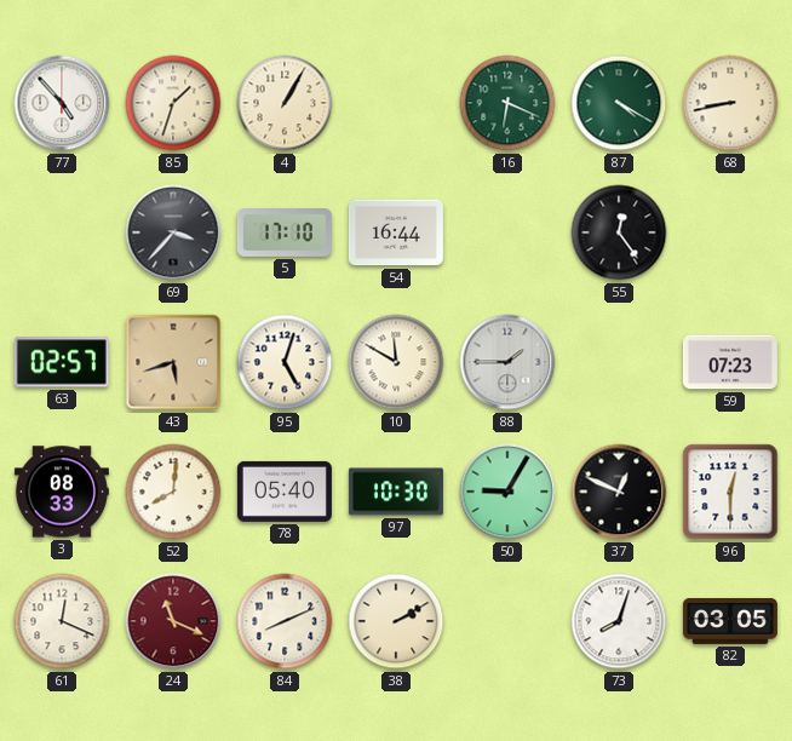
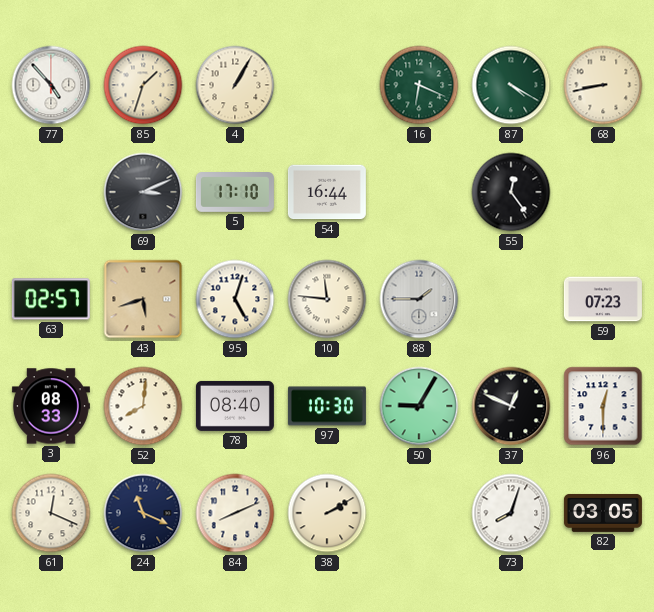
69: 3:37 -> 3:11
10: 11:50 -> 11:46
78: 05:40 -> 08:40
24 dial: burgundy -> navy
